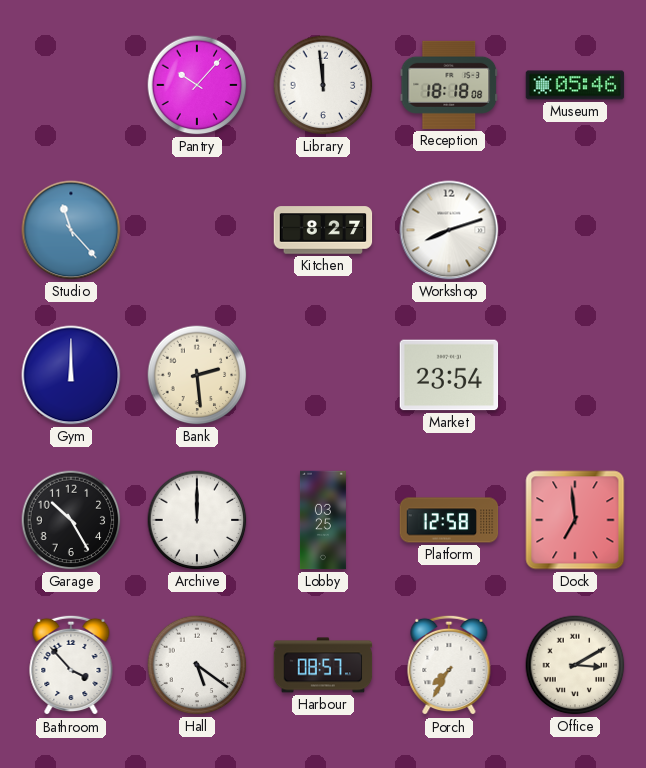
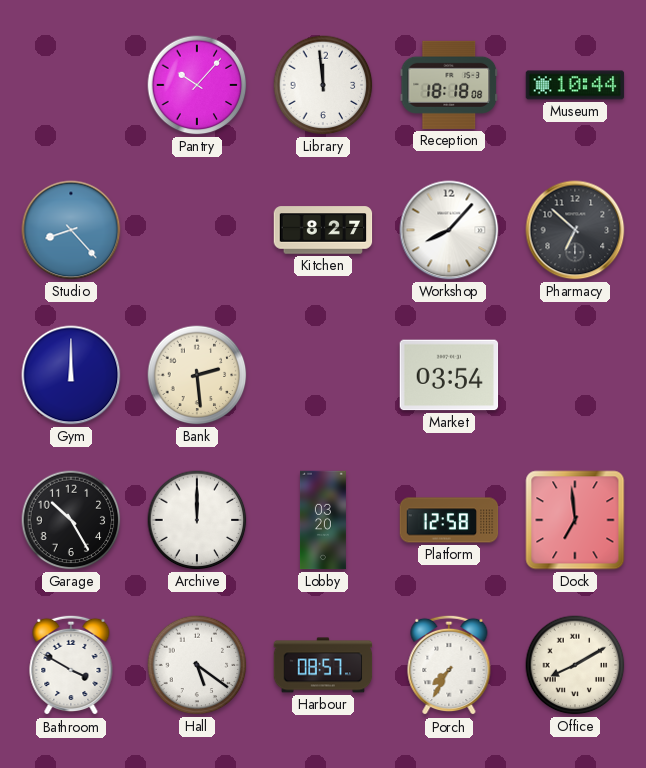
Museum: 05:46 -> 10:44
Studio: 11:23 -> 8:23
Workshop: 8:12 -> 8:07
Pharmacy: none -> 6:52
Market: 23:54 -> 03:54
Lobby: 03:25 -> 03:20
Bathroom: 3:53 -> 3:50
Office: 3:10 -> 8:10
